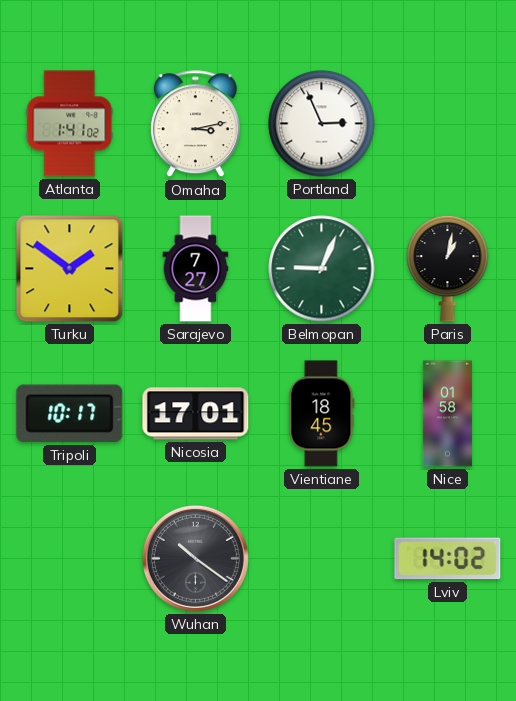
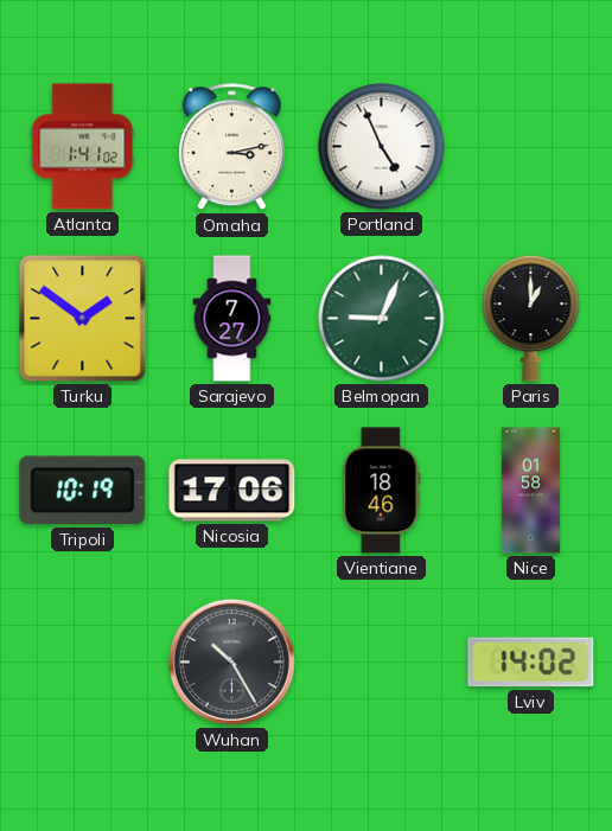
Portland: 2:56 -> 4:56
Paris: 1:02 -> 1:00
Tripoli: 10:17 -> 10:19
Nicosia: 17:01 -> 17:06
Vientiane: 18:45 -> 18:46
Wuhan: 10:21 -> 10:25
